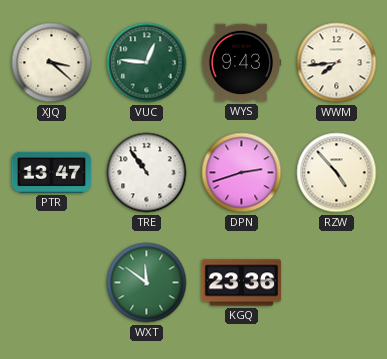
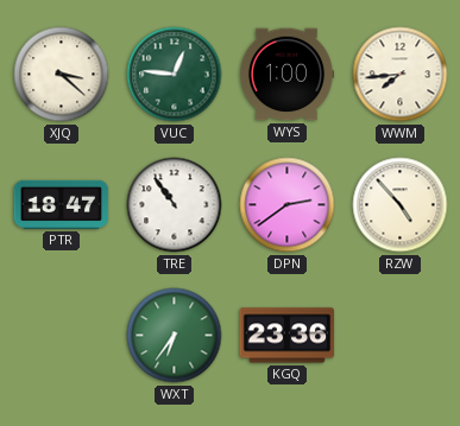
WYS: 9:43 -> 1:00
PTR: 13:47 -> 18:47
DPN: 2:42 -> 2:39
WXT: 11:51 -> 6:36
